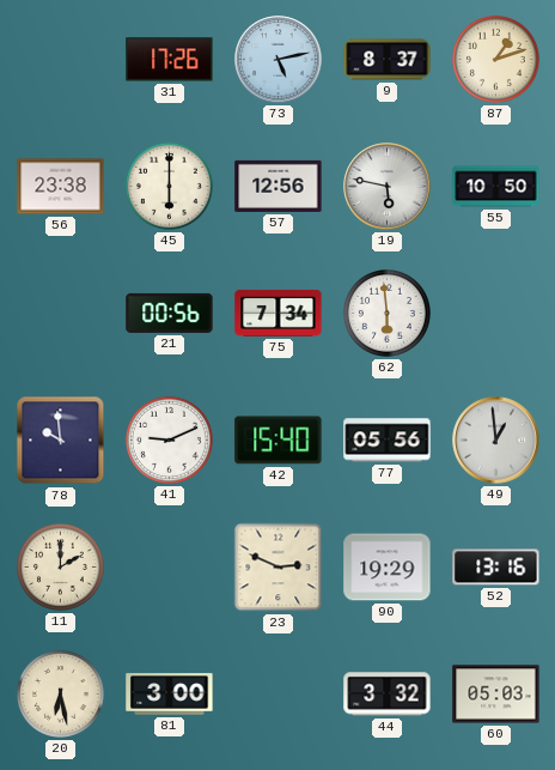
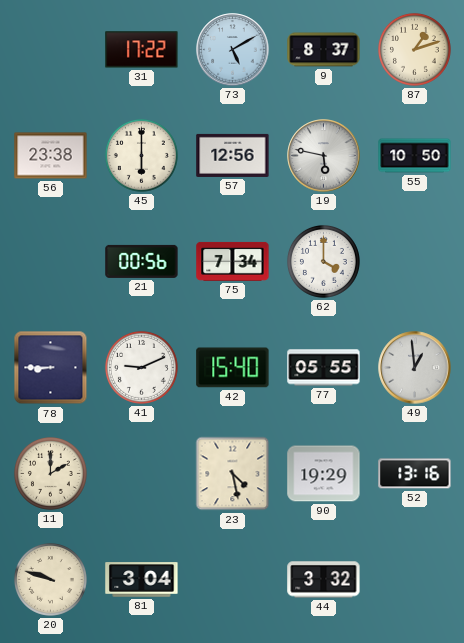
31: 17:26 -> 17:22
73: 5:13 -> 5:10
62: 5:59 -> 4:00
78: 9:59 -> 8:45
77: 05:56 -> 05:55
23: 2:49 -> 4:28
20: 6:28 -> 9:48
81: 3:00 -> 3:04
60: 05:03 -> none
